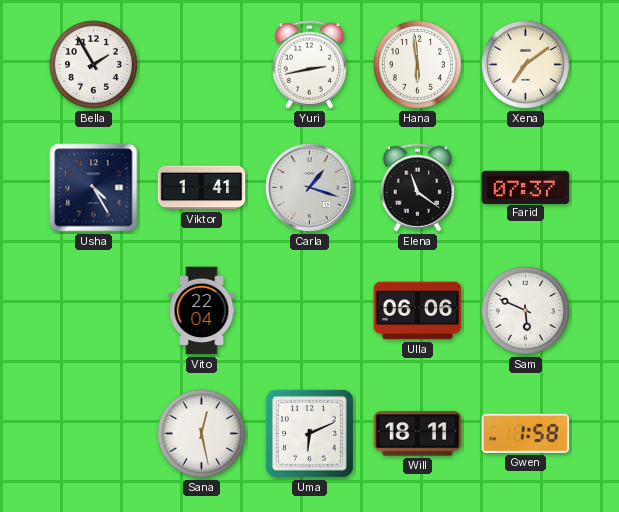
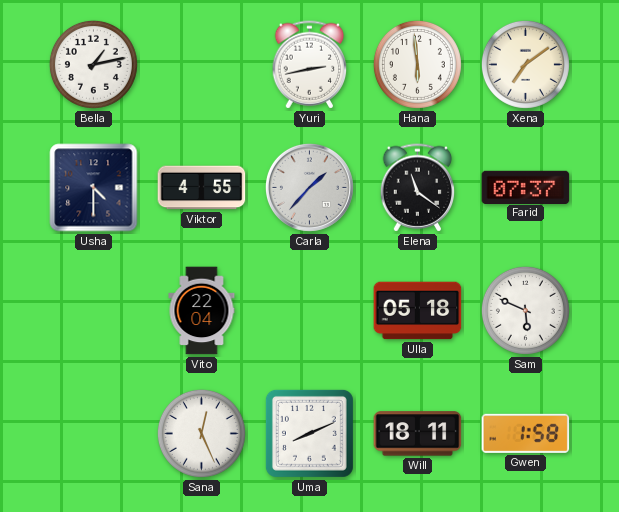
Bella: 1:55 -> 1:13
Usha: 4:25 -> 4:30
Viktor: 1:41 -> 4:55
Carla: 1:18 -> 1:37
Ulla: 06:06 -> 05:18
Sana: 12:28 -> 12:26
Uma: 6:11 -> 8:11
